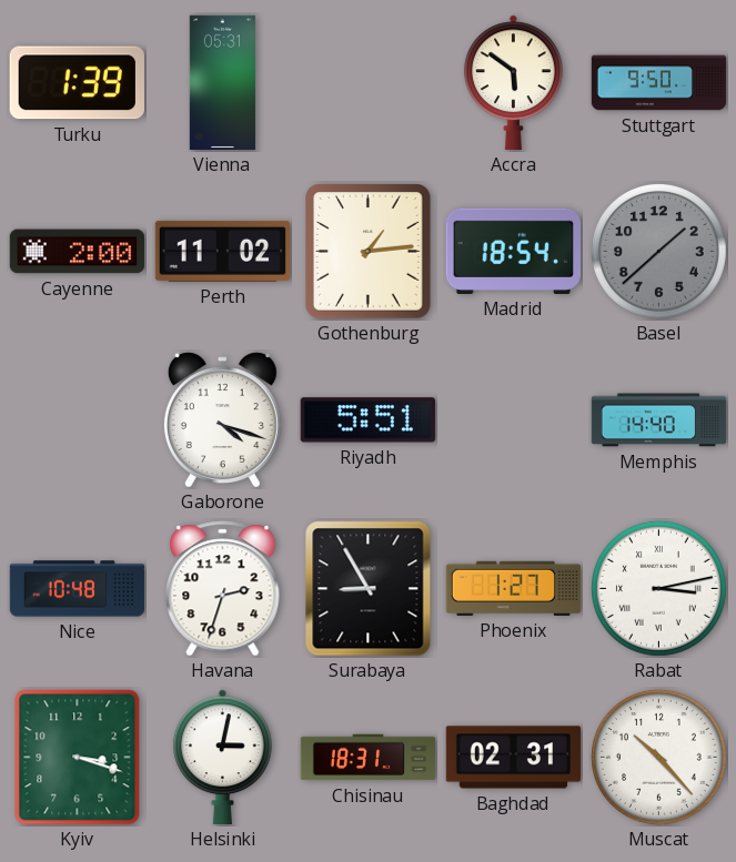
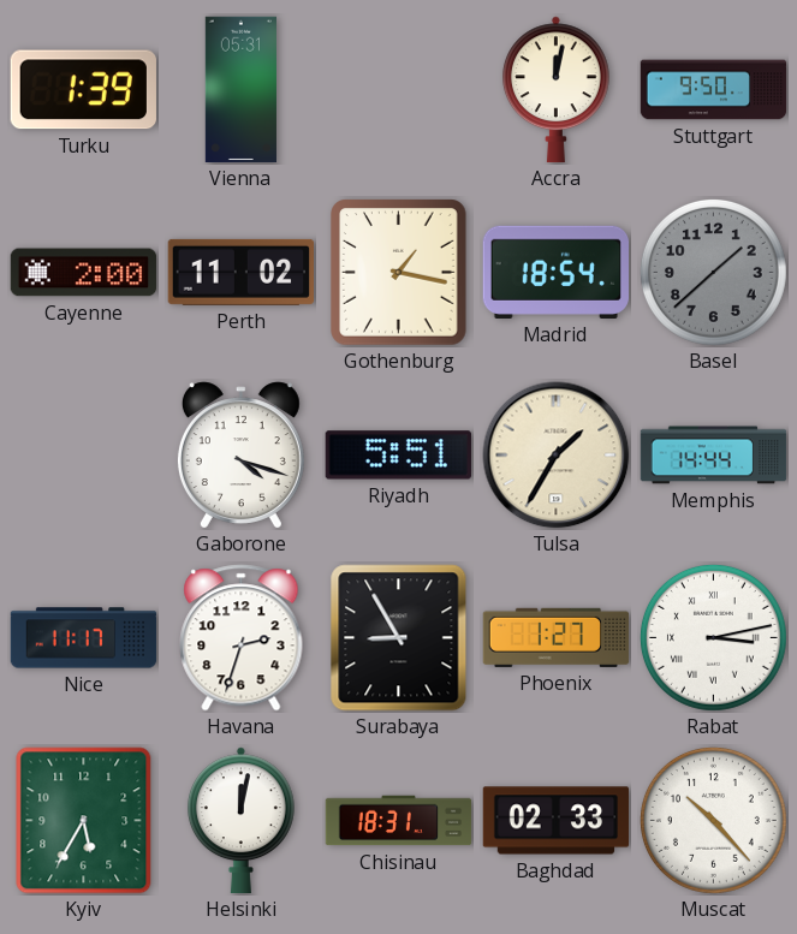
Accra: 5:51 -> 12:02
Gothenburg: 1:14 -> 1:17
Tulsa: none -> 1:35
Memphis: 14:40 -> 14:44
Nice: 10:48 -> 11:17
Kyiv: 3:18 -> 5:35
Helsinki: 3:02 -> 12:02
Baghdad: 02:31 -> 02:33
